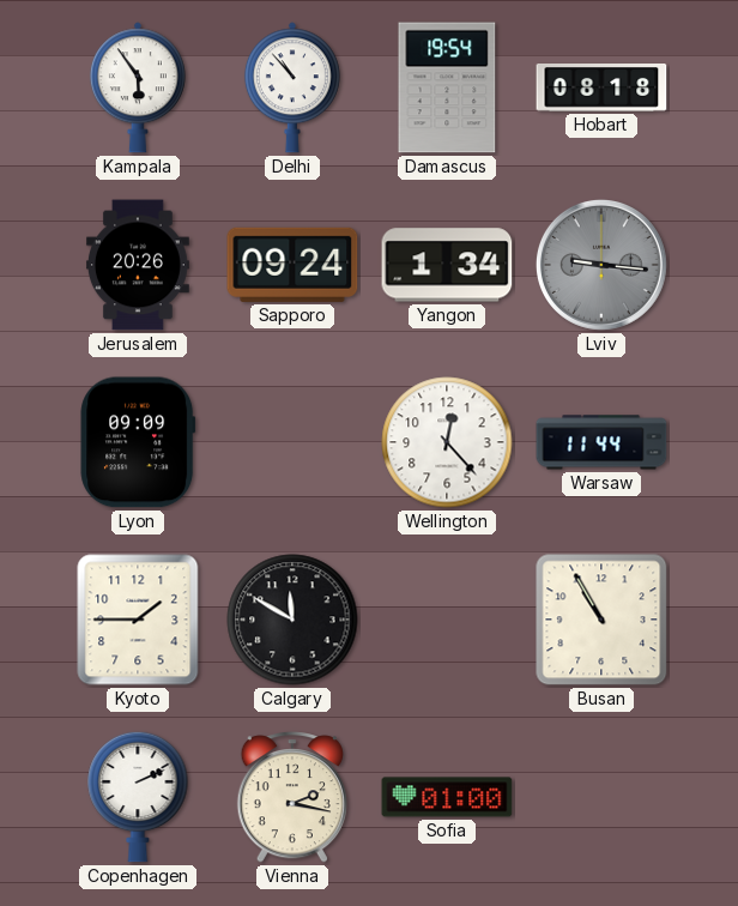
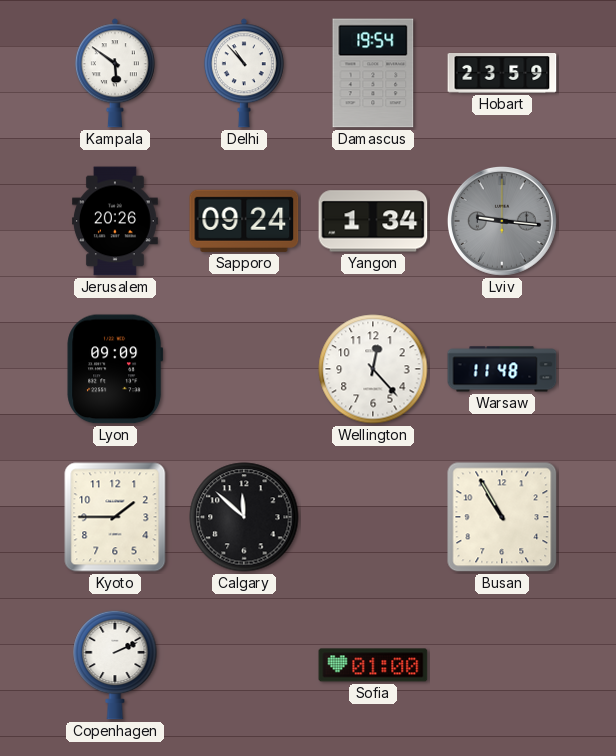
Kampala: 5:54 -> 5:51
Hobart: 08:18 -> 23:59
Warsaw: 11:44 -> 11:48
Calgary: 11:50 -> 11:52
Vienna: 2:17 -> none
